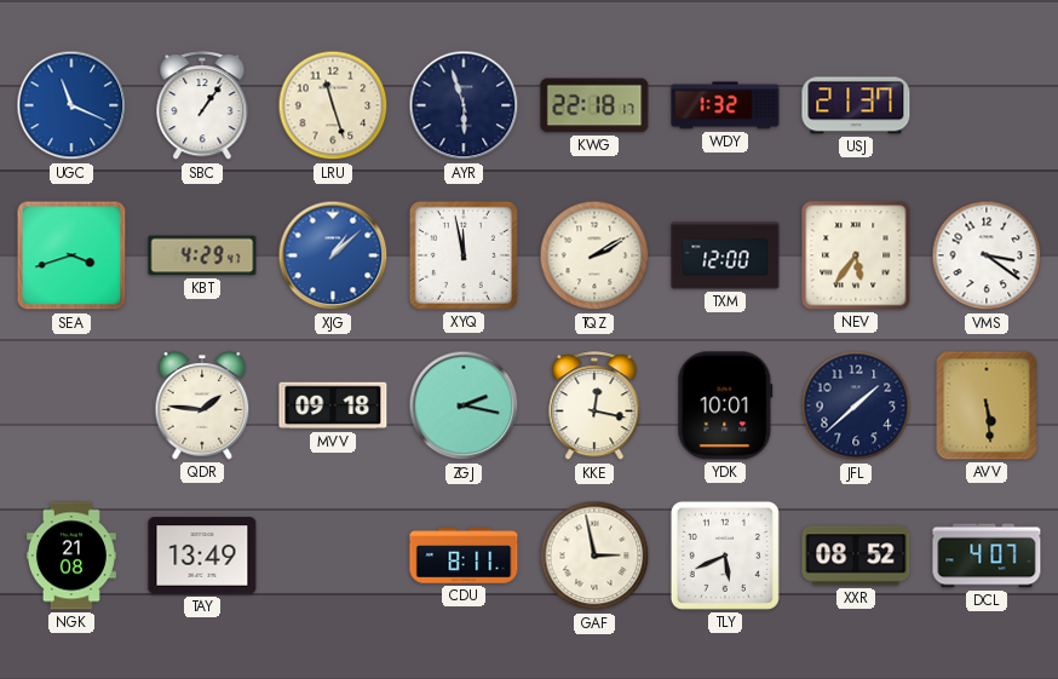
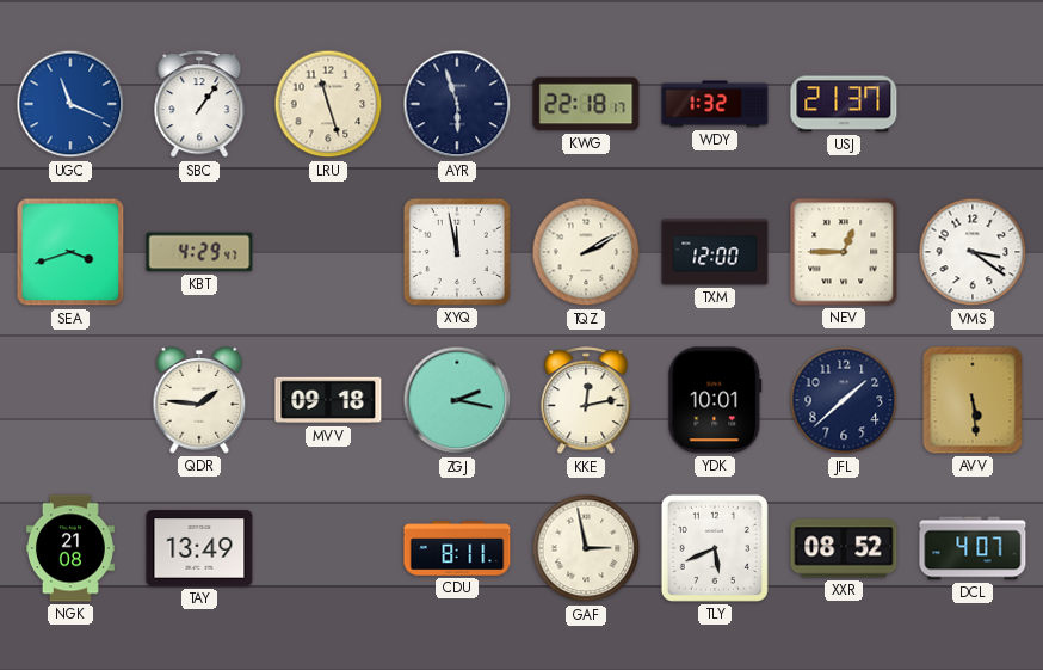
XJG: 1:08 -> none
NEV: 5:36 -> 12:45
KKE: 12:17 -> 12:13
